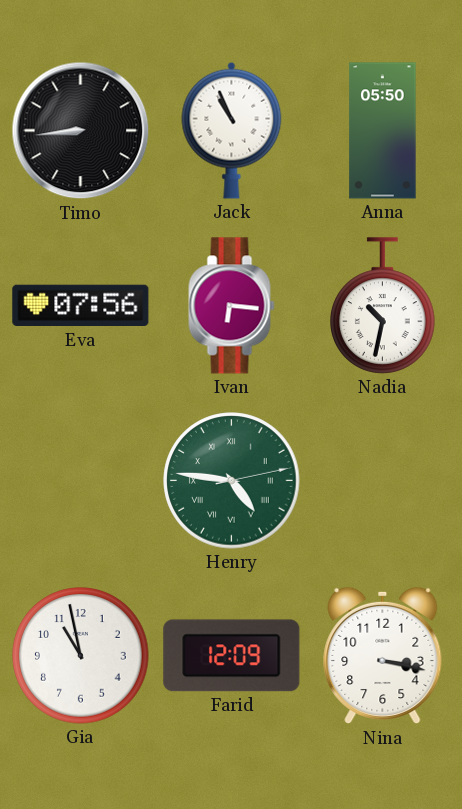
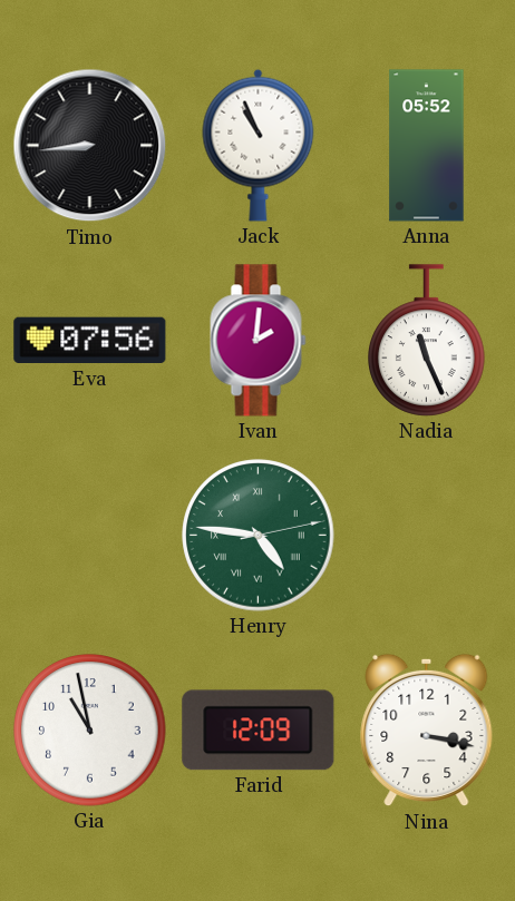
Anna: 05:50 -> 05:52
Ivan: 6:16 -> 2:01
Nadia: 10:32 -> 11:26
